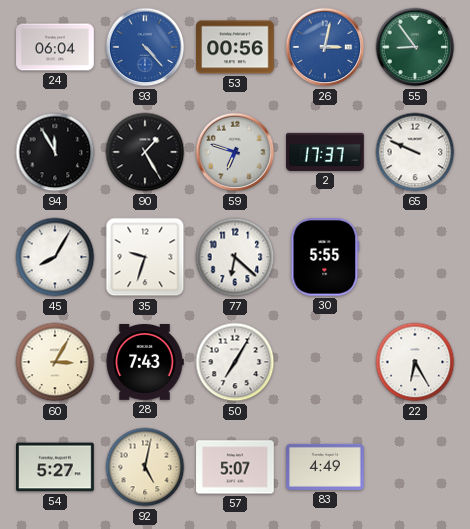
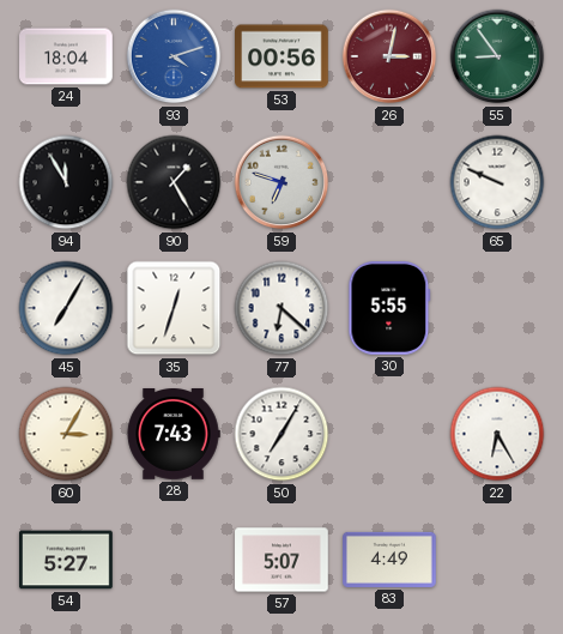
24: 06:04 -> 18:04
93: 4:23 -> 4:12
26 dial: blue -> burgundy
2: 17:37 -> none
45: 8:05 -> 7:05
35: 9:33 -> 12:33
92: 5:02 -> none
